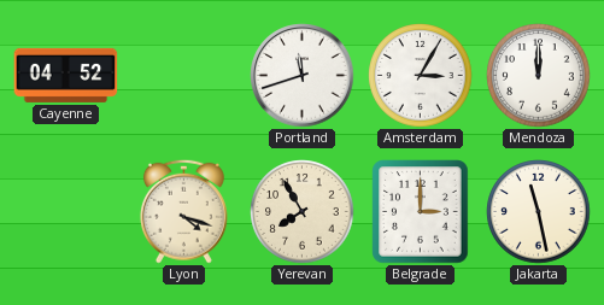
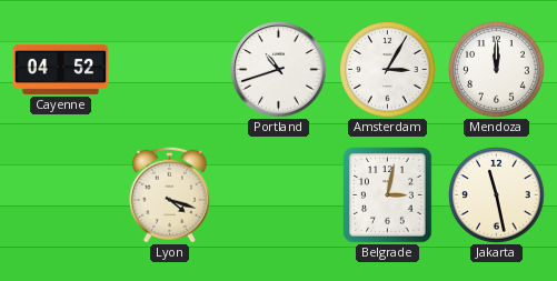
Portland: 11:42 -> 10:42
Yerevan: 7:55 -> none
Belgrade: 3:00 -> 3:02
